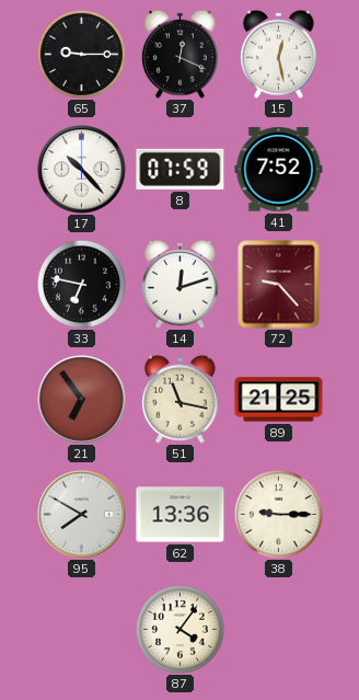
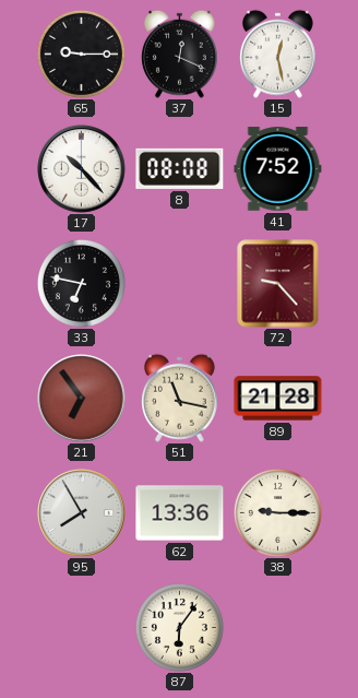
8: 07:59 -> 08:08
14: 12:12 -> none
89: 21:25 -> 21:28
95: 7:50 -> 7:55
87: 4:06 -> 6:06
